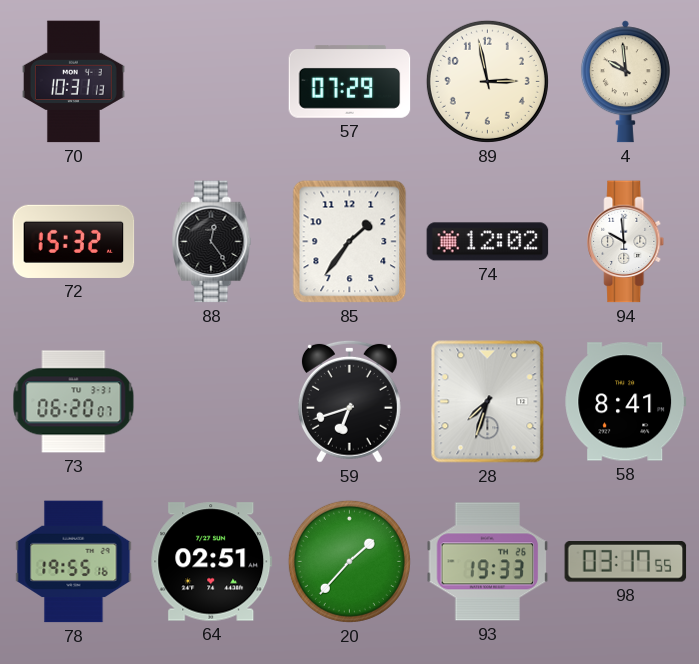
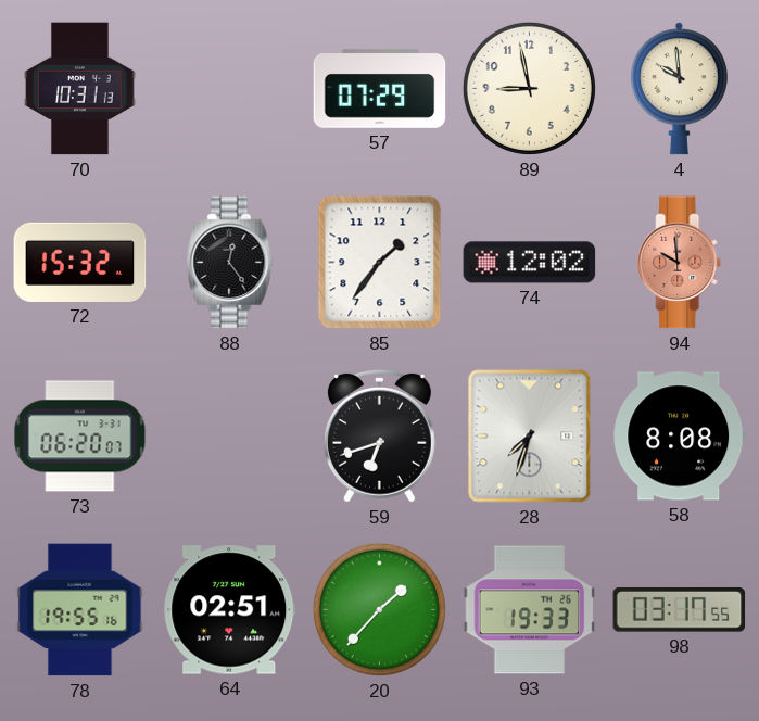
89: 2:58 -> 8:58
94 dial: white -> salmon
58: 8:41 -> 8:08
